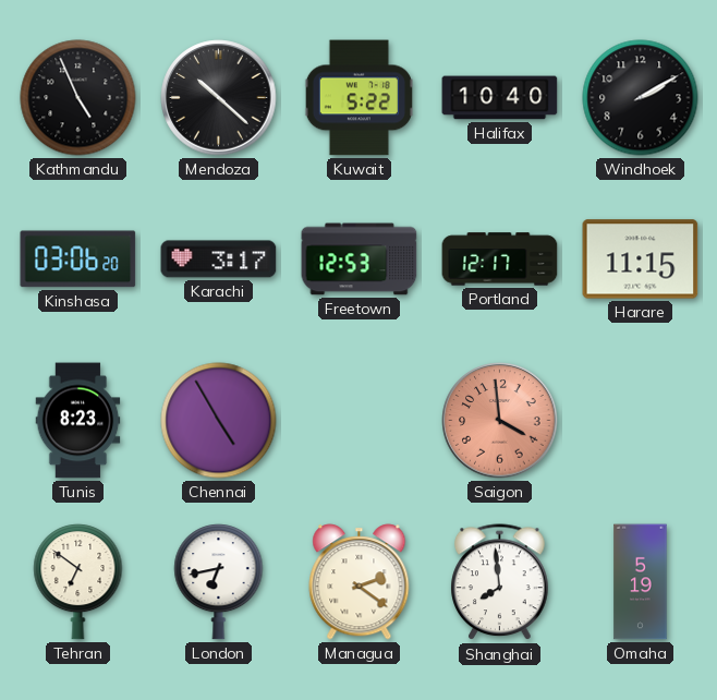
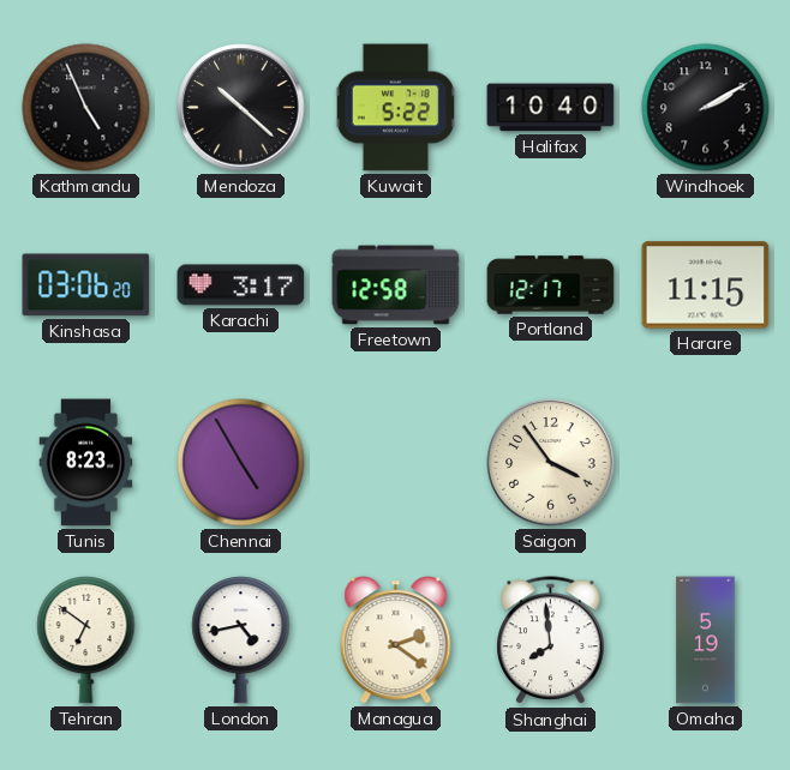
Freetown: 12:53 -> 12:58
Saigon: 3:59 -> 3:54
Saigon dial: salmon -> cream
London: 6:43 -> 4:43
